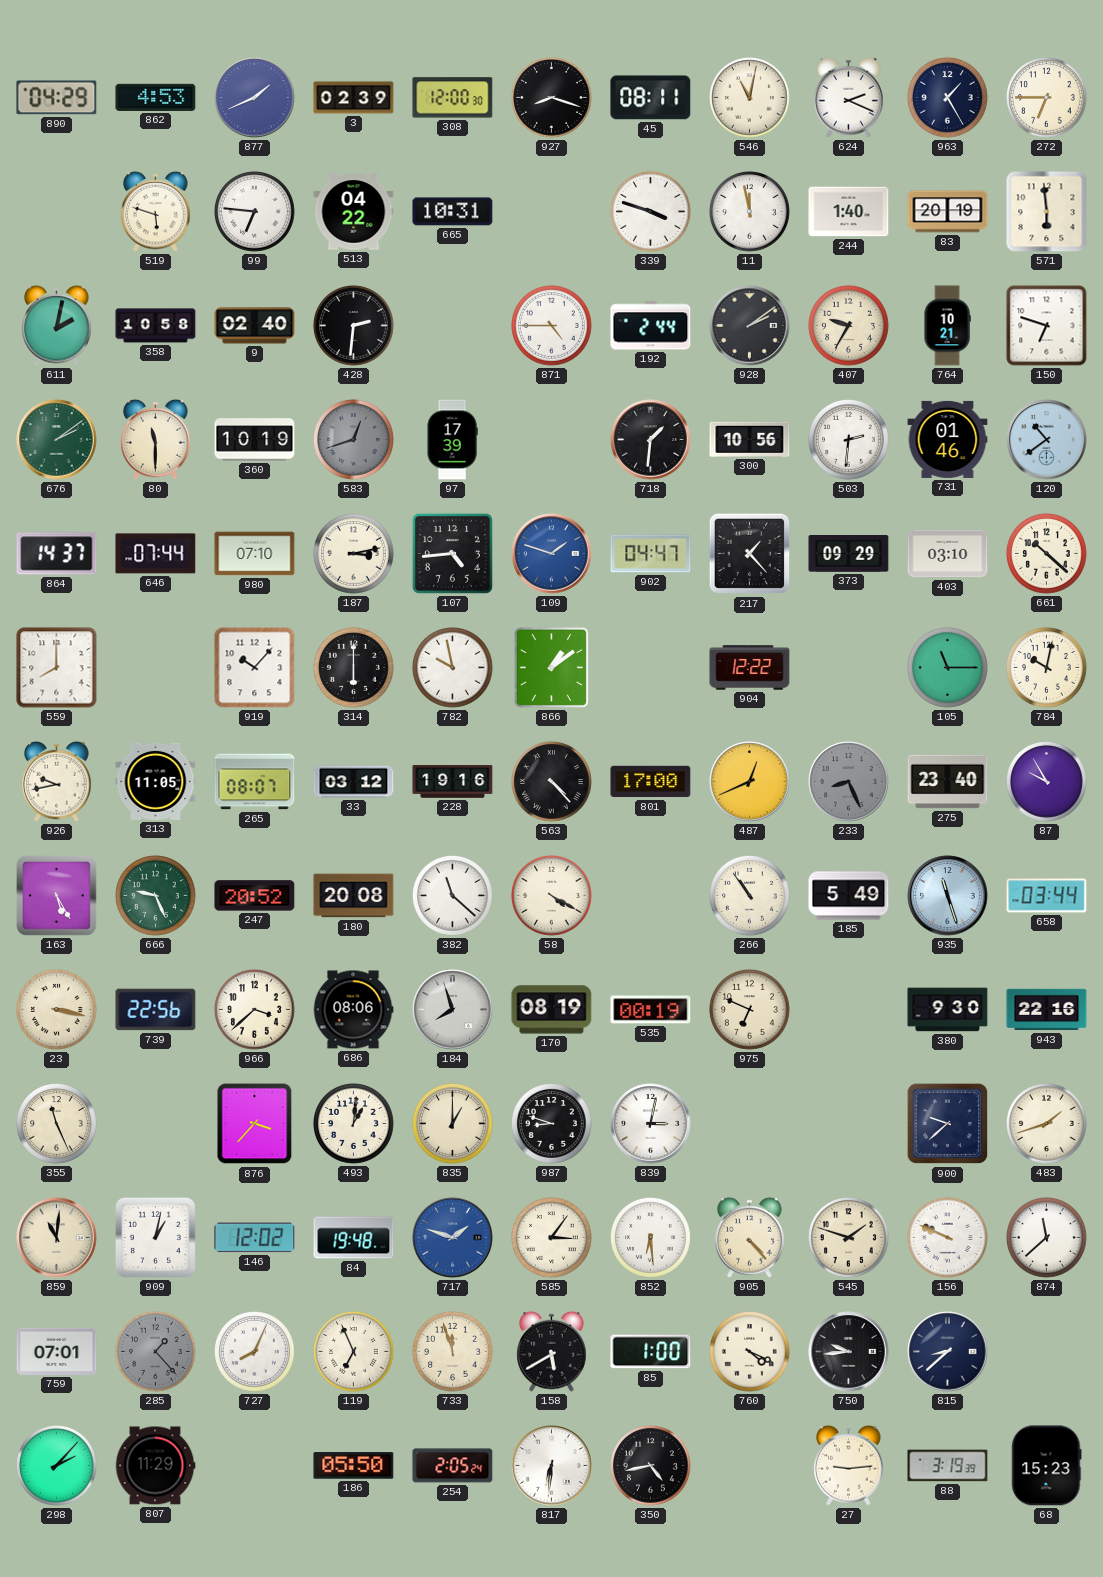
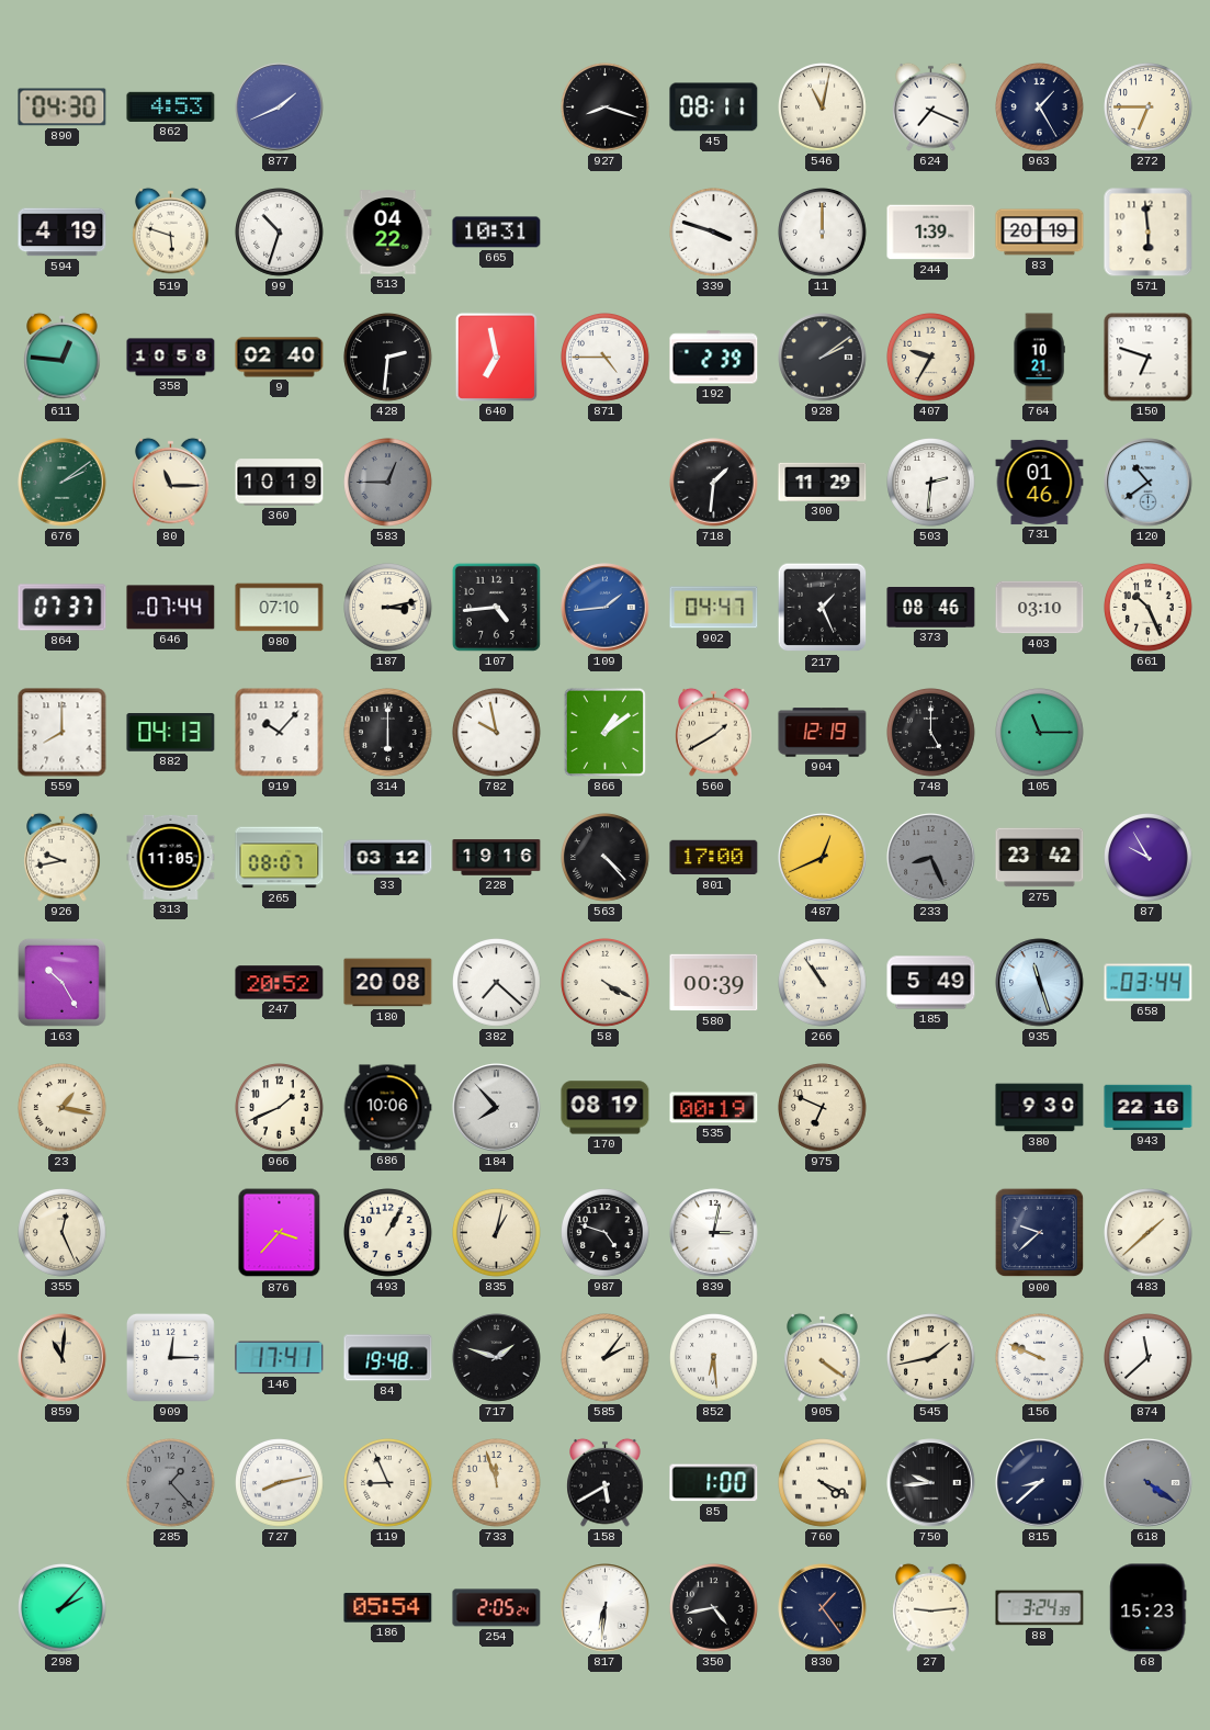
890: 04:29 -> 04:30
3: 02:39 -> none
308: 12:00 -> none
624: 2:19 -> 7:19
594: none -> 4:19
99: 6:46 -> 10:33
11: 11:58 -> 12:00
244: 1:40 -> 1:39
611: 2:02 -> 12:46
640: none -> 6:58
192: 2:44 -> 2:39
80: 11:30 -> 11:15
583: 12:42 -> 12:45
97: 17:39 -> none
300: 10:56 -> 11:29
864: 14:37 -> 07:37
109: 1:48 -> 1:44
217: 1:23 -> 1:26
373: 09:29 -> 08:46
661: 10:22 -> 10:26
882: none -> 04:13
560: none -> 1:40
904: 12:22 -> 12:19
748: none -> 5:00
784: 10:02 -> none
275: 23:40 -> 23:42
163: 5:25 -> 10:25
666: 9:26 -> none
382: 11:22 -> 7:22
580: none -> 00:39
23: 3:17 -> 1:17
739: 22:56 -> none
966: 3:38 -> 1:41
686: 08:06 -> 10:06
184: 7:57 -> 7:53
355: 11:26 -> 12:26
493: 1:01 -> 1:05
835: 1:00 -> 1:02
987: 8:48 -> 4:48
483: 1:42 -> 1:38
909: 1:02 -> 12:15
146: 12:02 -> 17:41
717 dial: blue -> black
585: 3:06 -> 2:06
905: 4:23 -> 4:21
545: 1:48 -> 1:43
759: 07:01 -> none
727: 8:04 -> 8:13
119: 6:56 -> 8:56
618: none -> 4:21
807: 11:29 -> none
186: 05:50 -> 05:54
830: none -> 1:24
88: 3:19 -> 3:24
